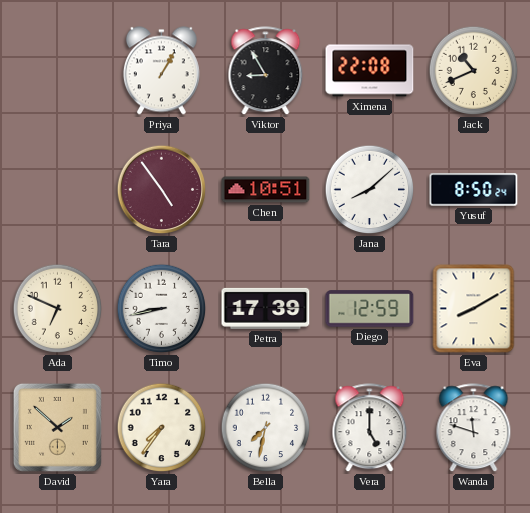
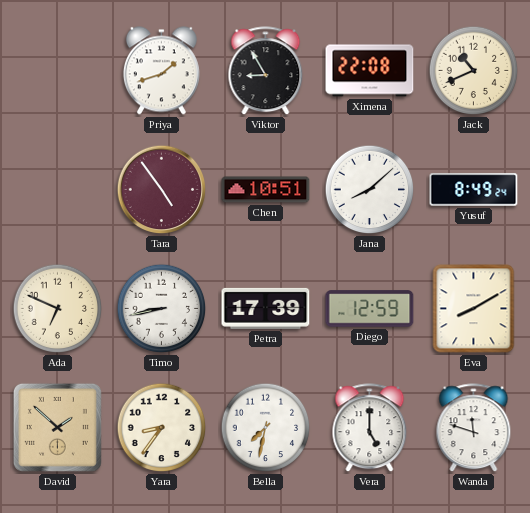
Priya: 1:05 -> 1:42
Yusuf: 8:50 -> 8:49
Yara: 7:36 -> 8:36
